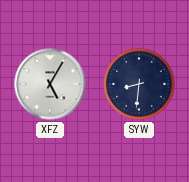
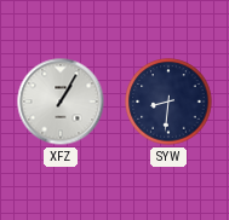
XFZ: 5:05 -> 1:05
